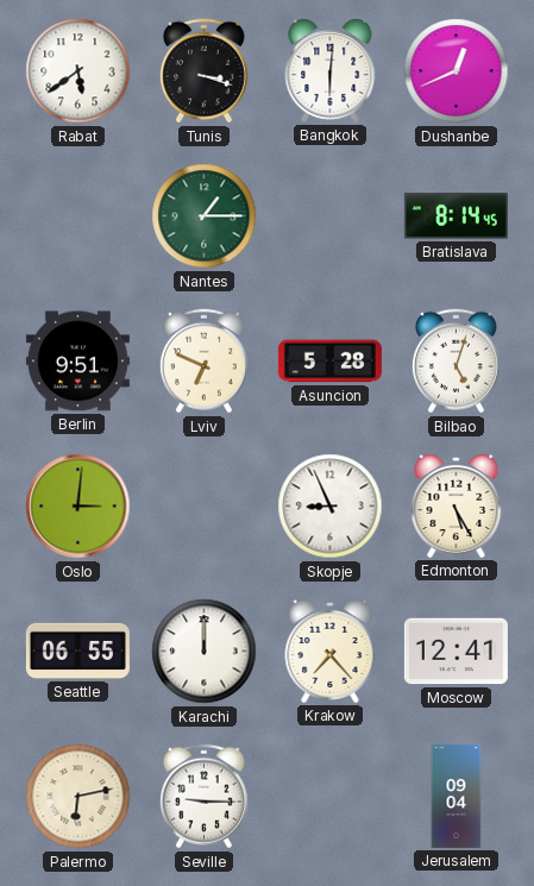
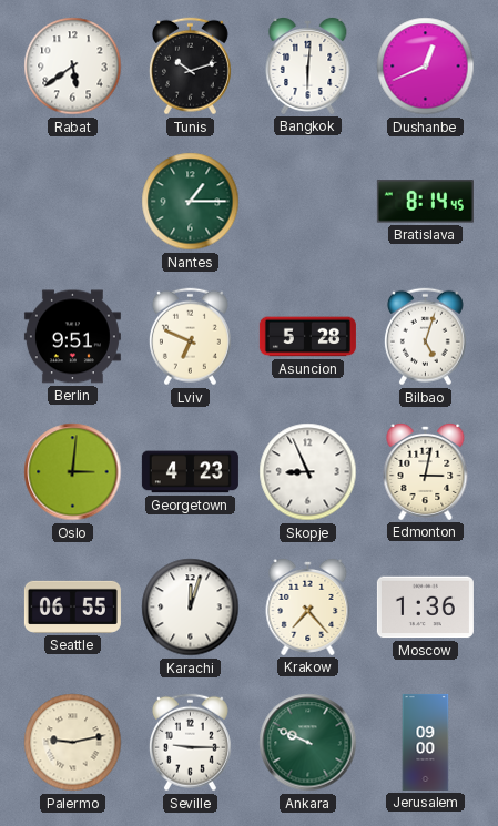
Tunis: 3:18 -> 10:12
Georgetown: none -> 4:23
Edmonton: 5:25 -> 3:02
Karachi: 12:00 -> 12:03
Moscow: 12:41 -> 1:36
Palermo: 6:13 -> 9:13
Ankara: none -> 9:49
Jerusalem: 09:04 -> 09:00
